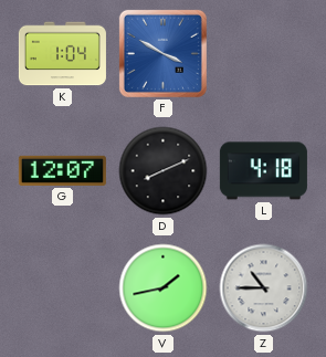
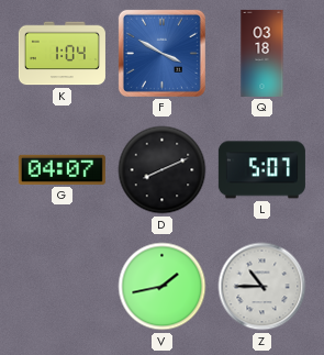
Q: none -> 03:18
G: 12:07 -> 04:07
L: 4:18 -> 5:07
